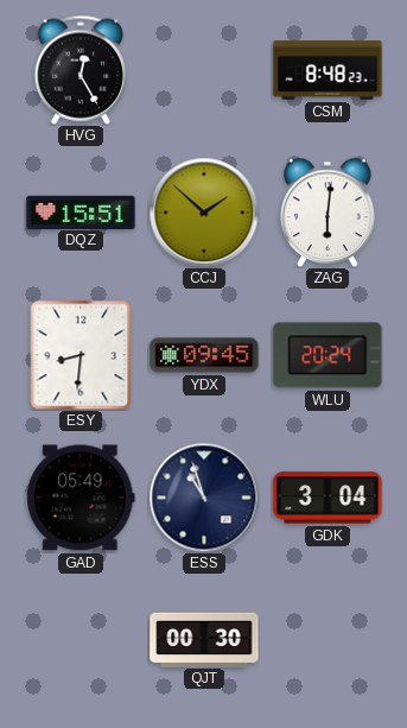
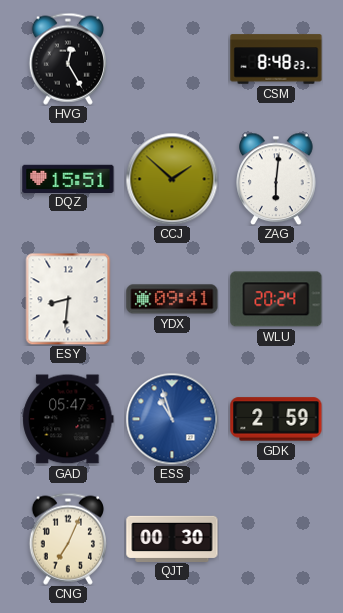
YDX: 09:45 -> 09:41
GAD: 05:49 -> 05:47
ESS dial: navy -> blue
GDK: 3:04 -> 2:59
CNG: none -> 7:04
